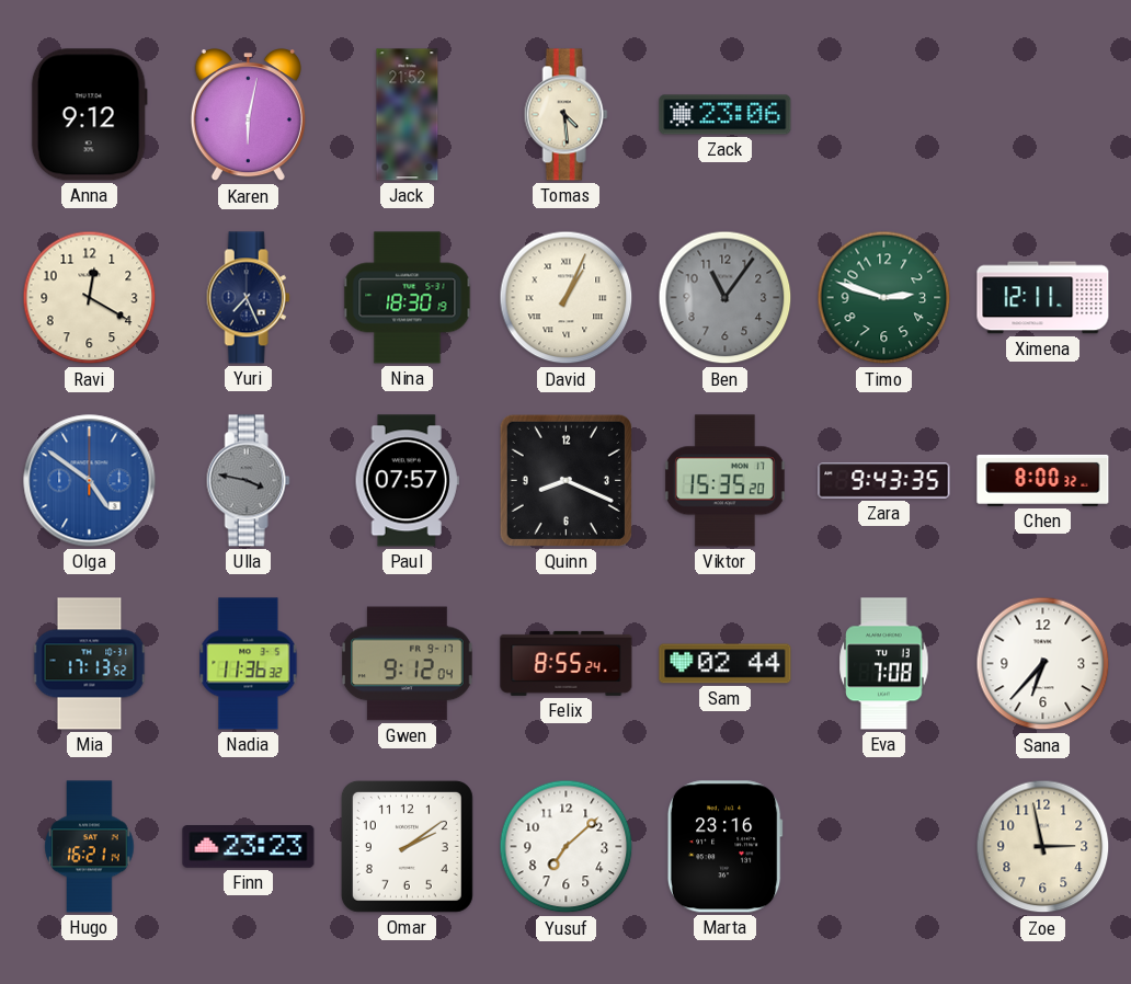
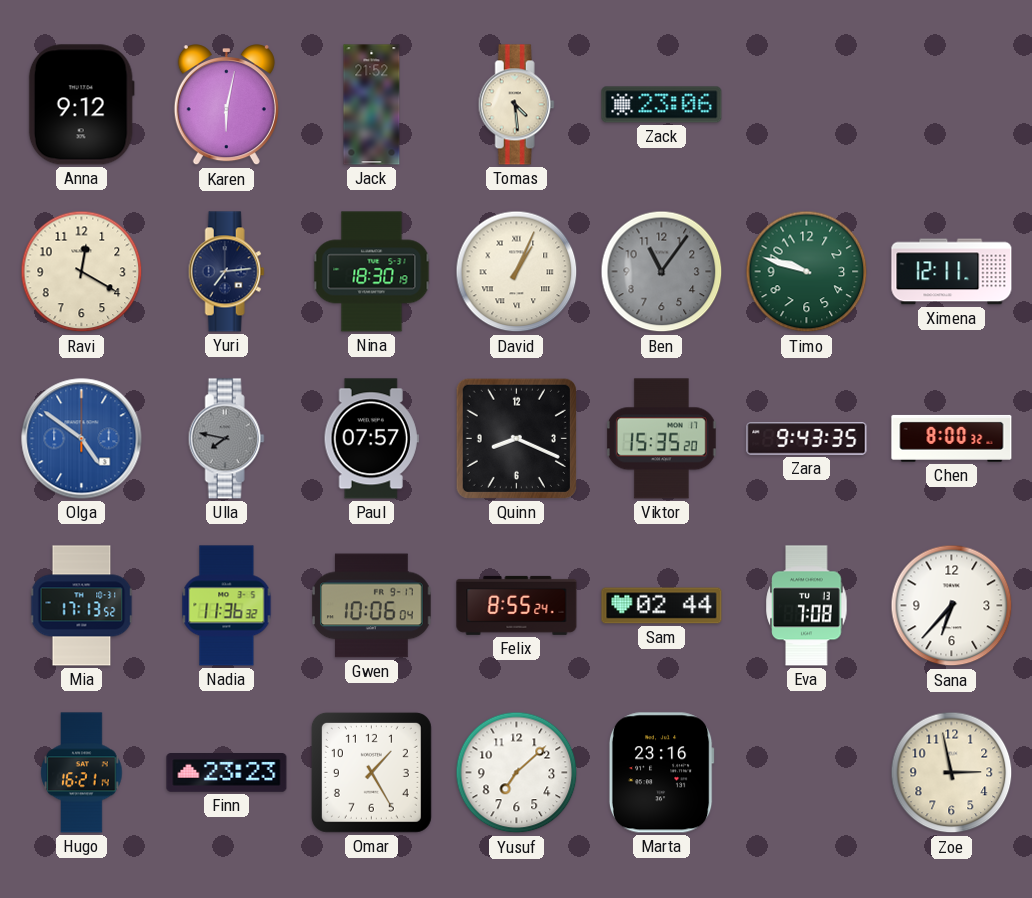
Yuri: 7:26 -> 7:14
Timo: 2:48 -> 9:48
Ulla: 3:47 -> 7:47
Gwen: 9:12 -> 10:06
Omar: 2:09 -> 1:25
